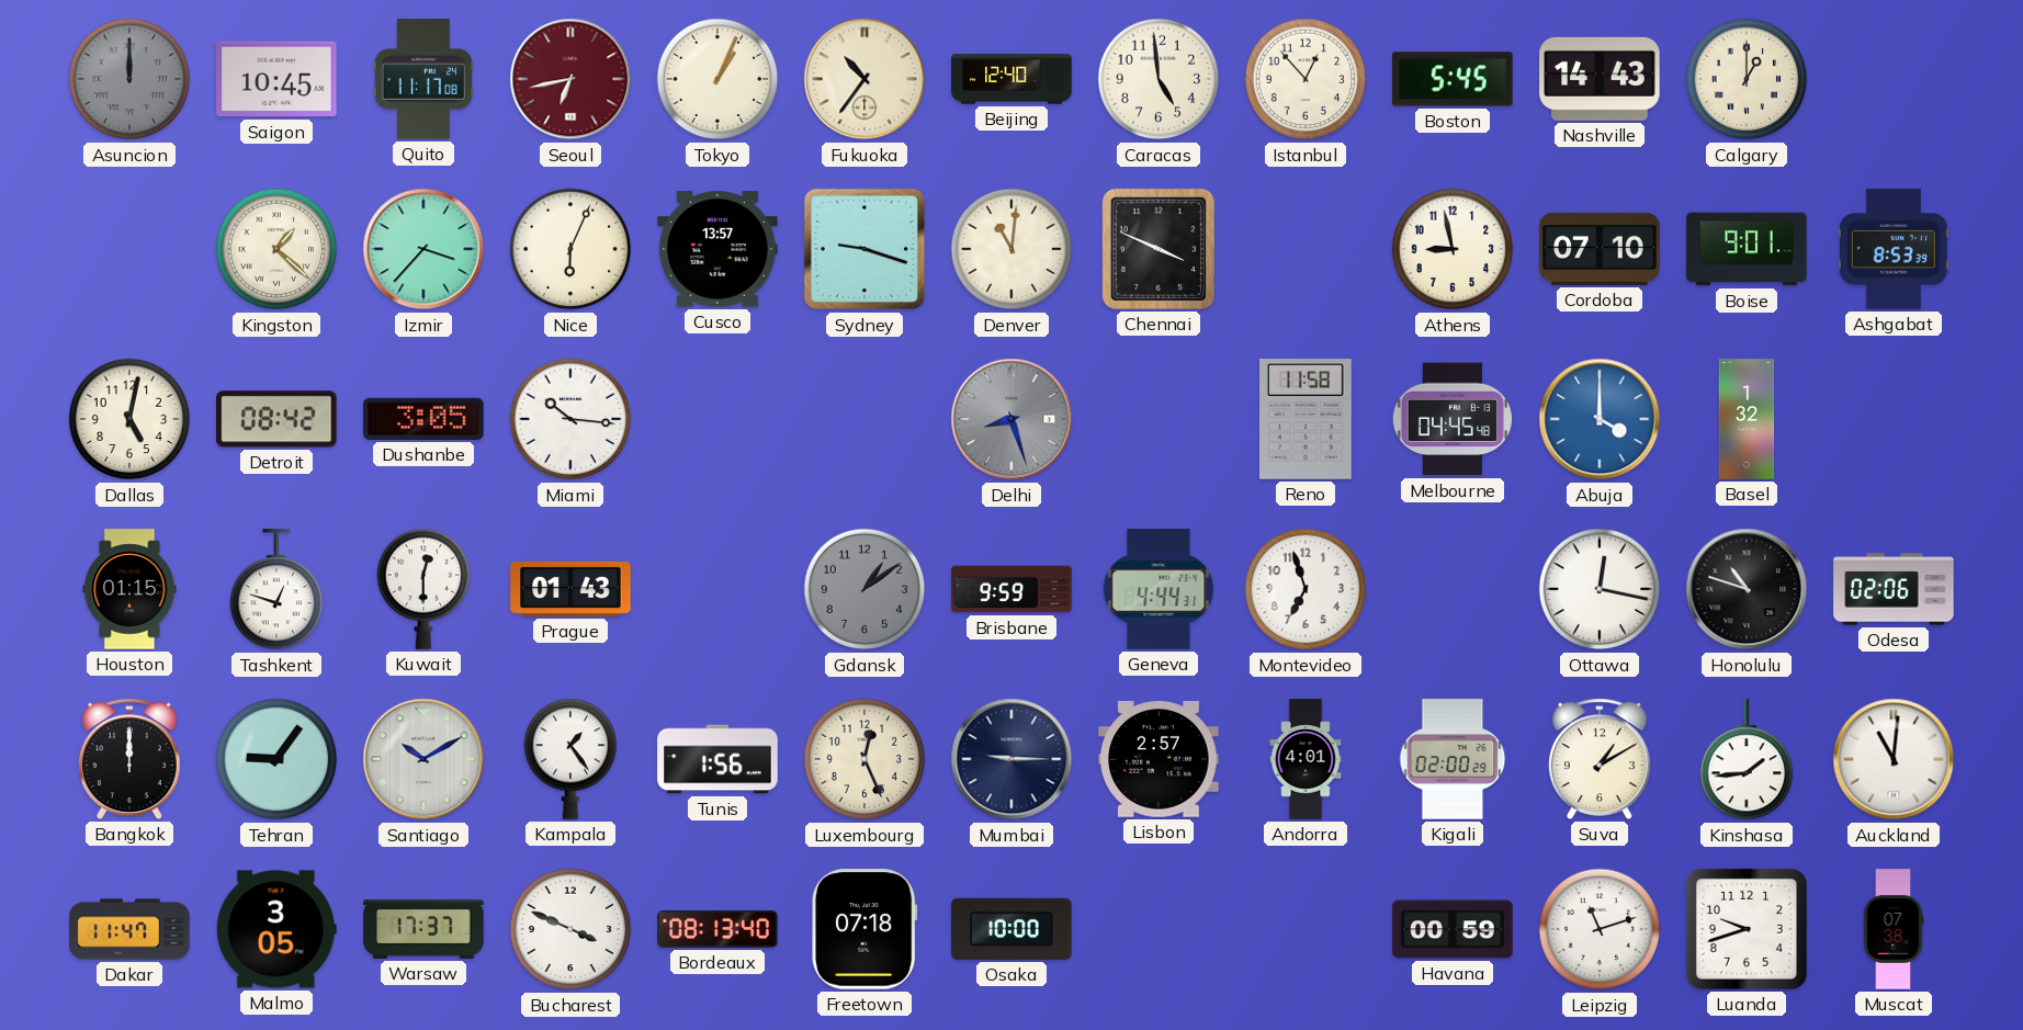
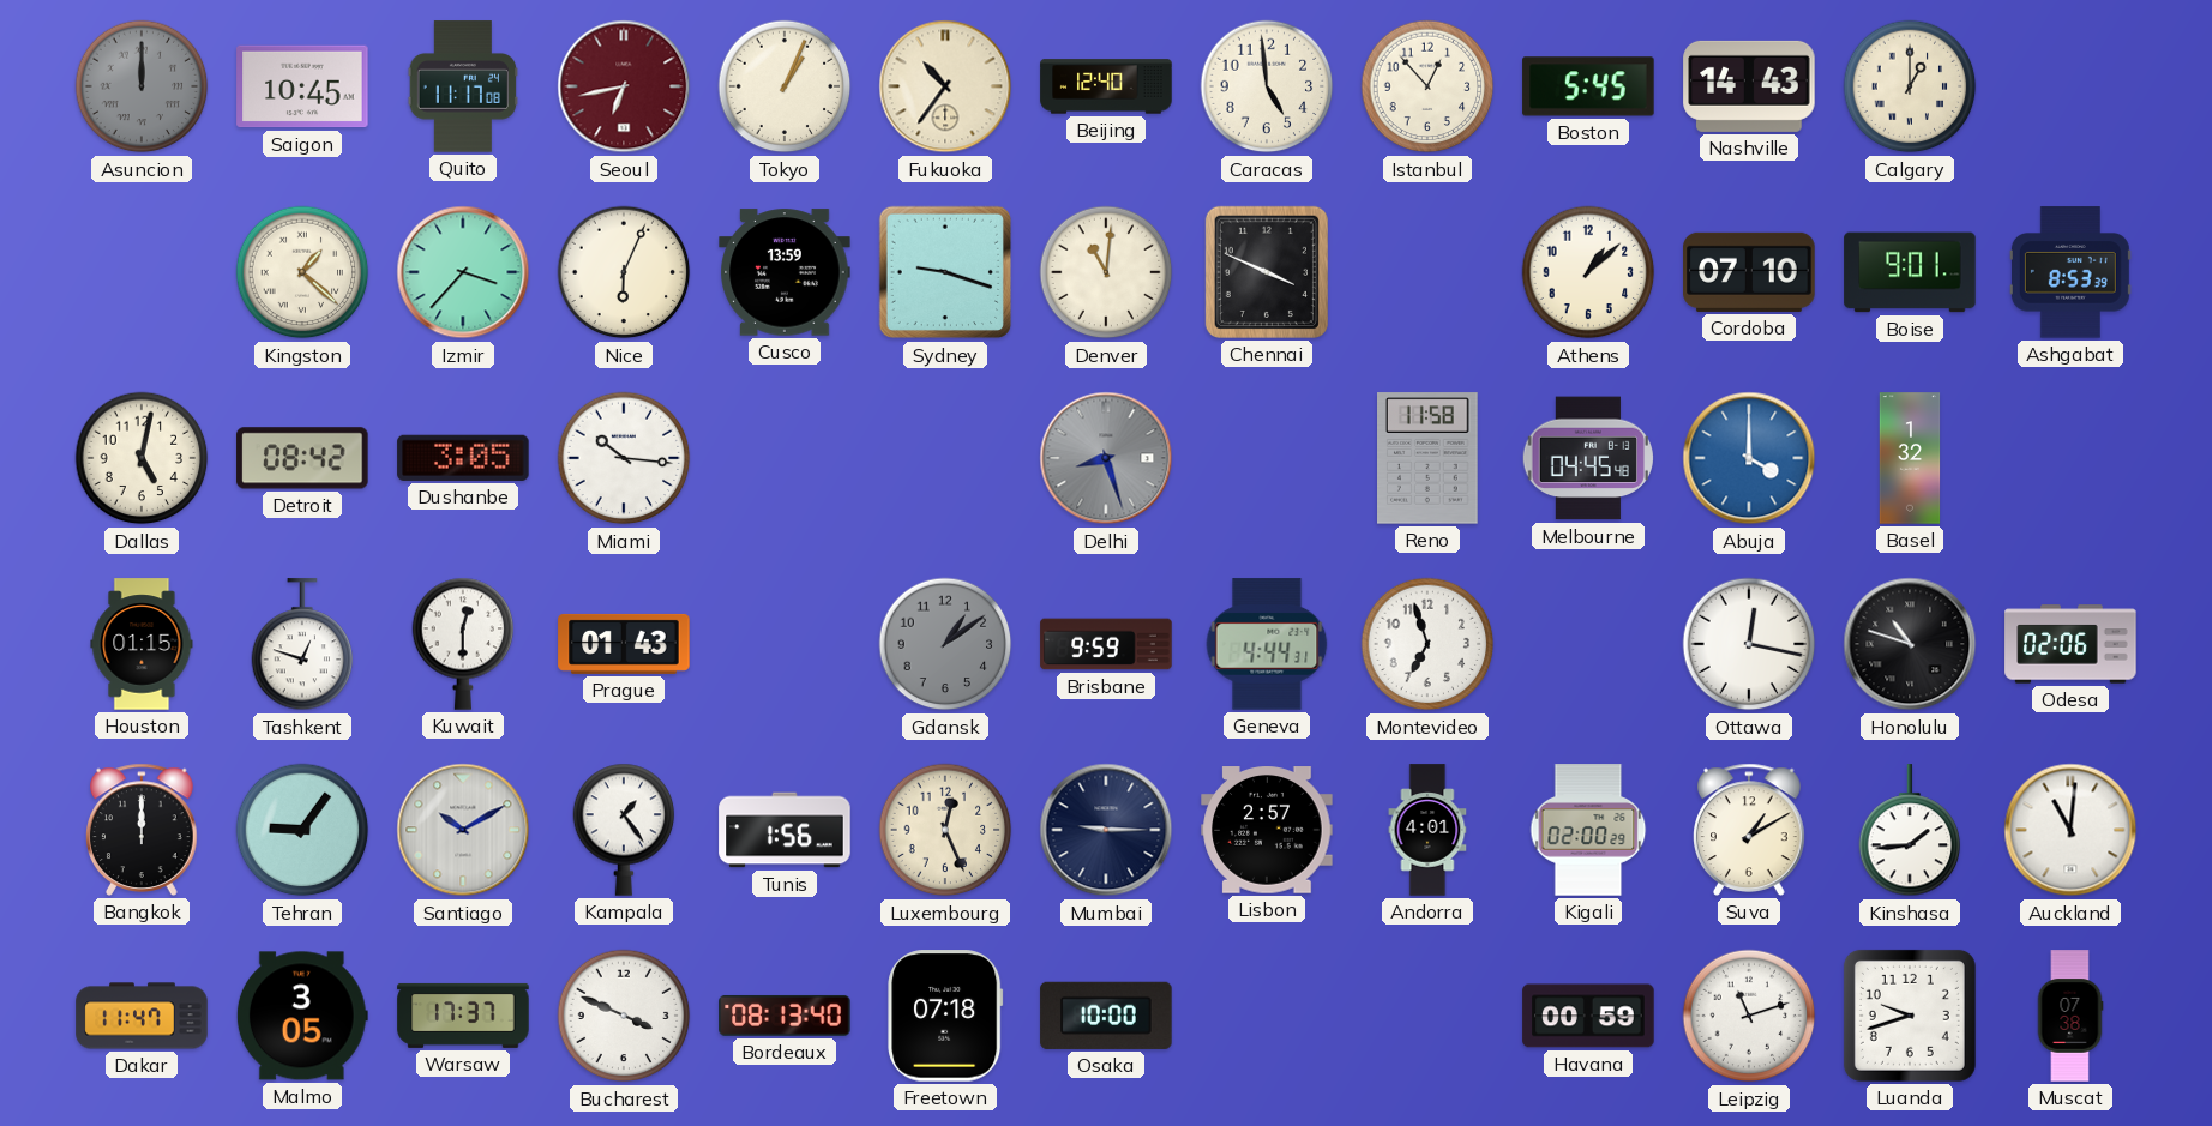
Cusco: 13:57 -> 13:59
Athens: 8:58 -> 1:08
